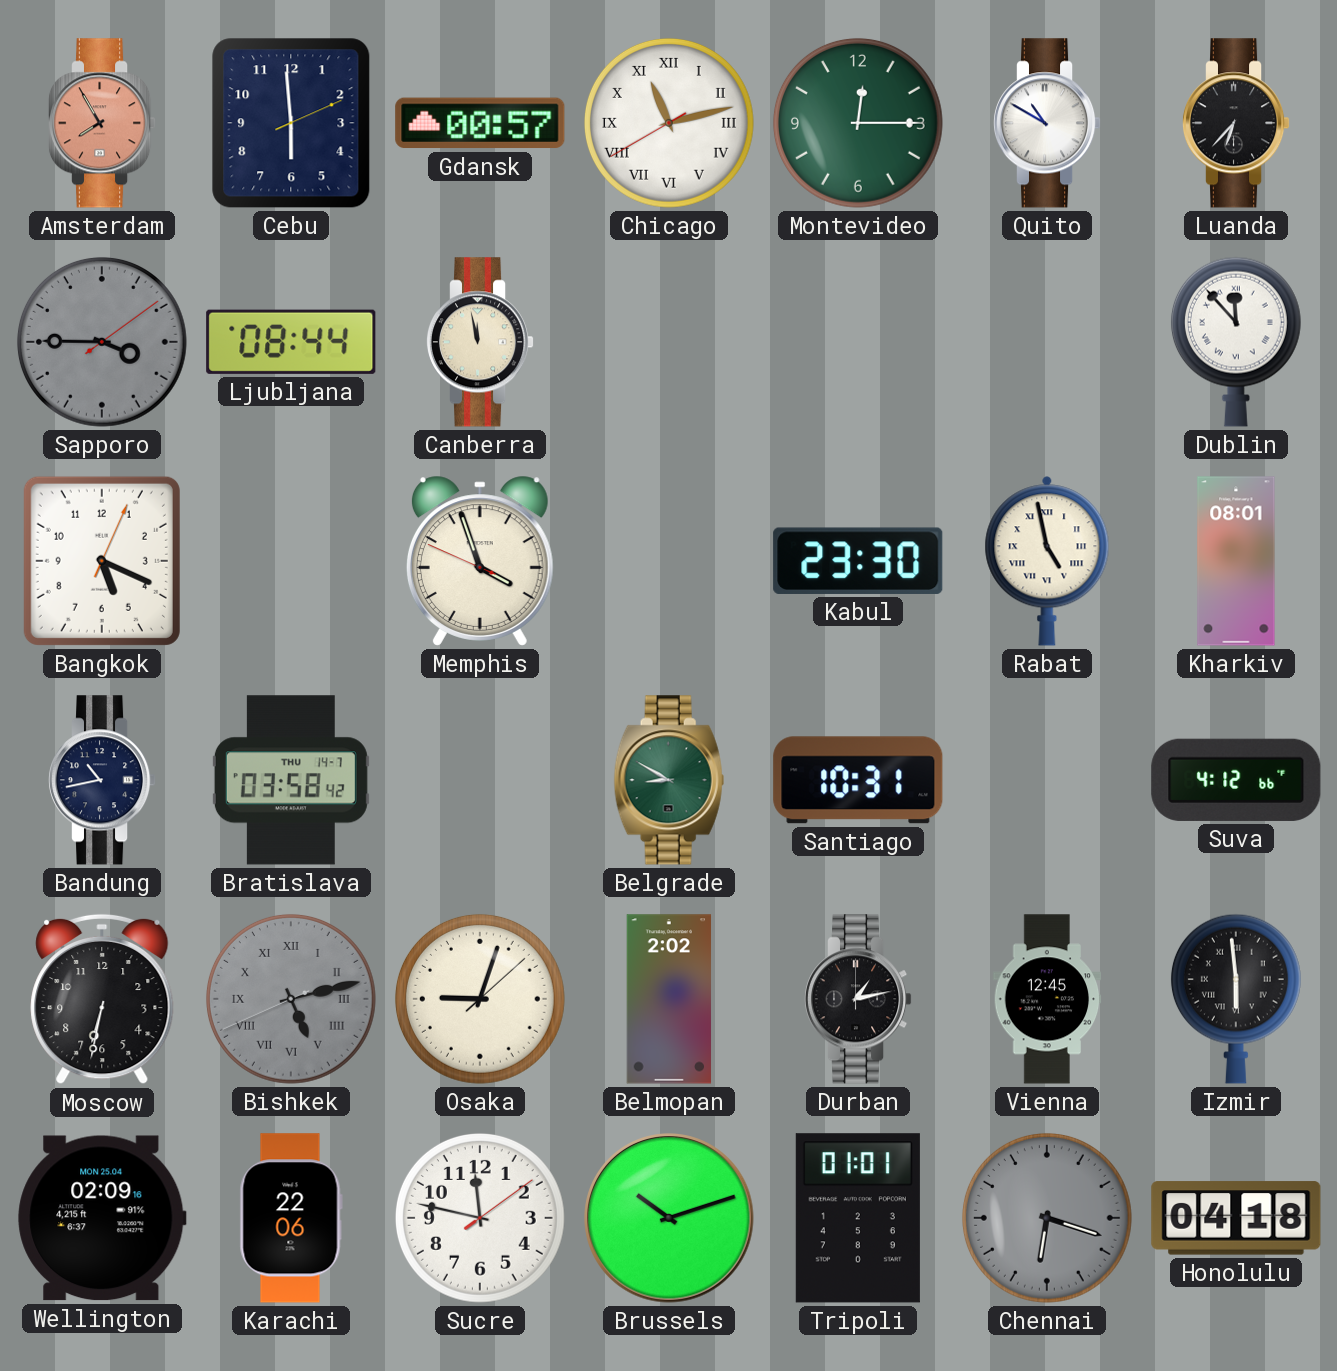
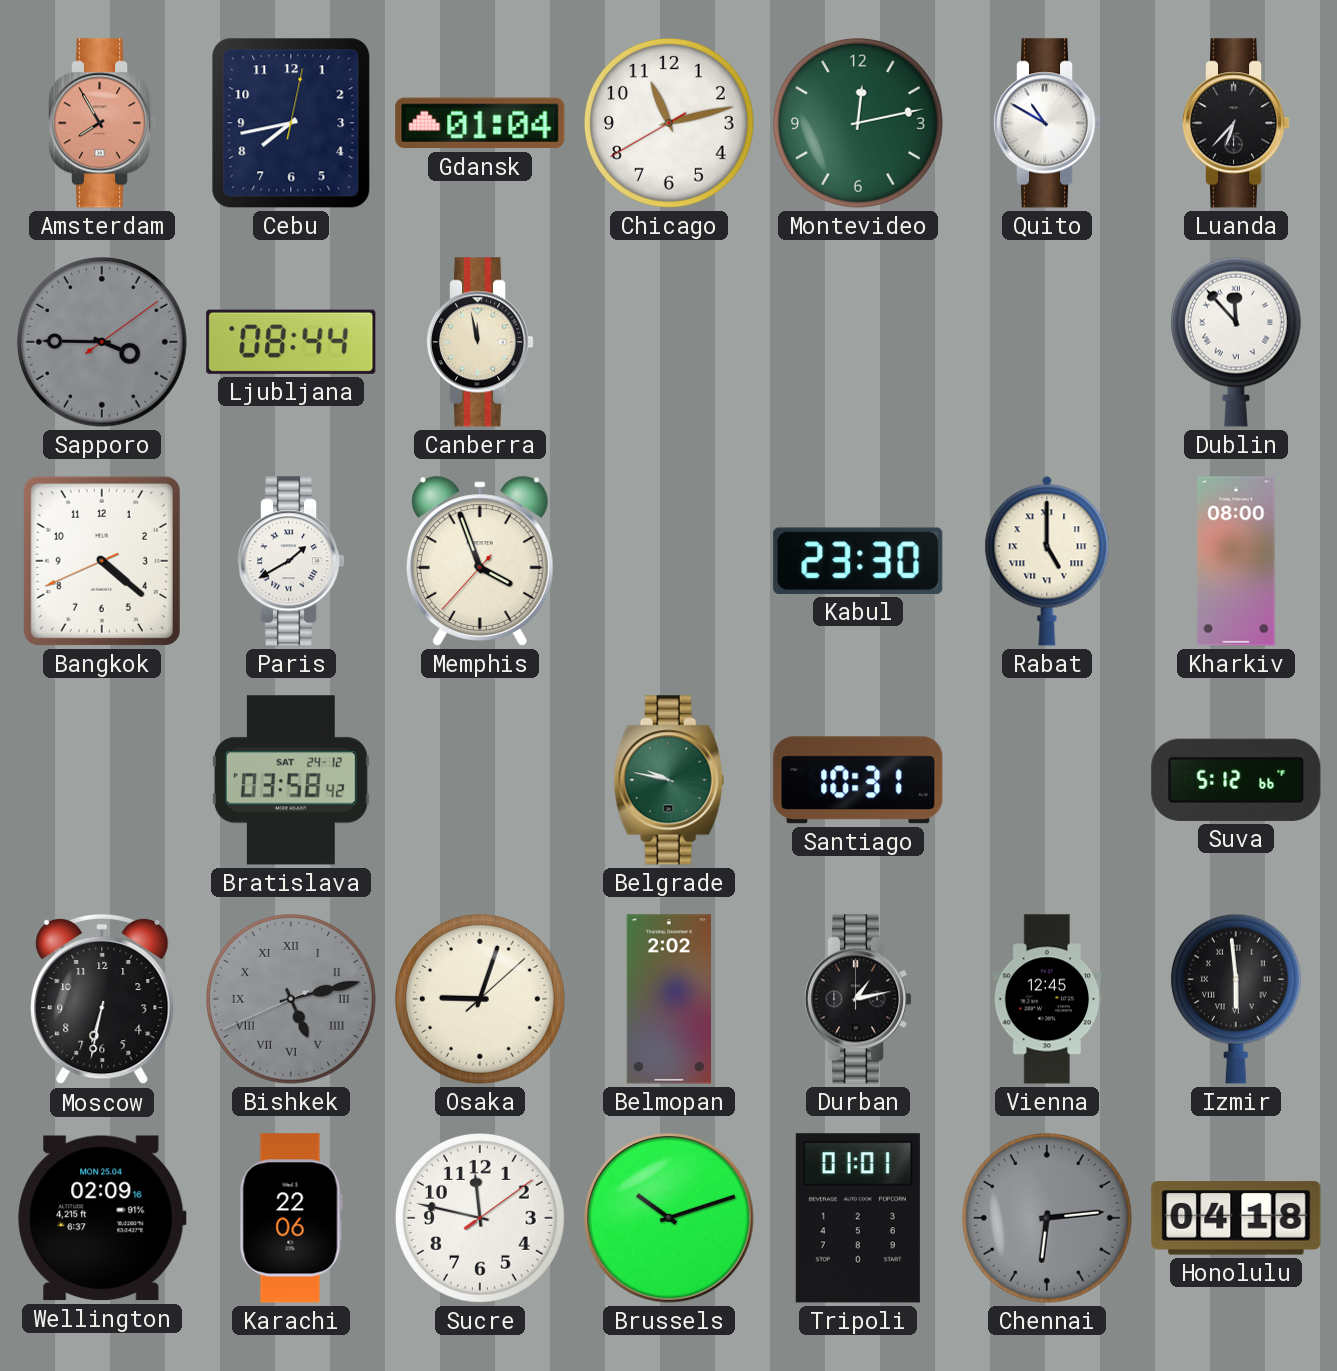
Cebu: 5:59 -> 7:43
Gdansk: 00:57 -> 01:04
Chicago numerals: Roman -> Arabic
Montevideo: 12:15 -> 12:13
Bangkok: 5:19 -> 4:21
Paris: none -> 1:40
Memphis: 3:56:49 -> 3:56:37
Rabat: 4:58 -> 5:00
Kharkiv: 08:01 -> 08:00
Bandung: 10:43 -> none
Bratislava date: THU 14-7 -> SAT 24-12
Belgrade: 8:50 -> 9:47
Suva: 4:12 -> 5:12
Chennai: 6:18 -> 6:14
